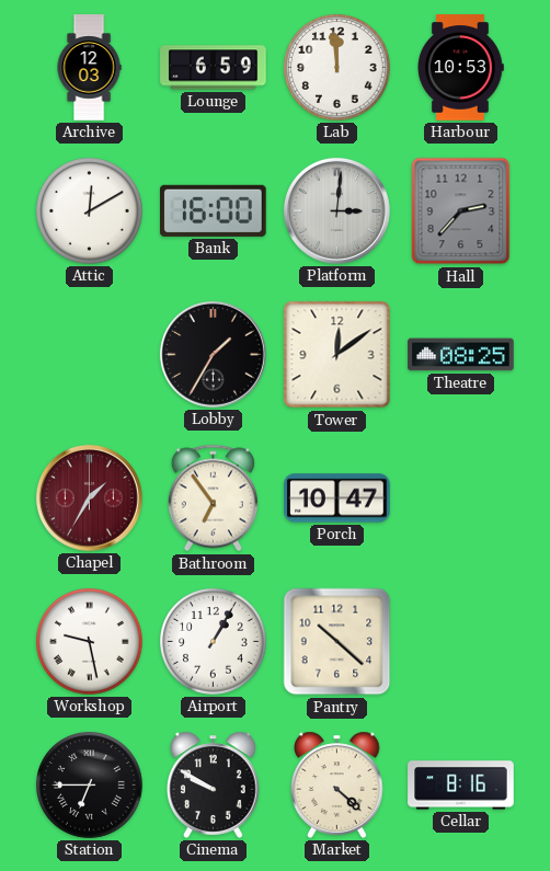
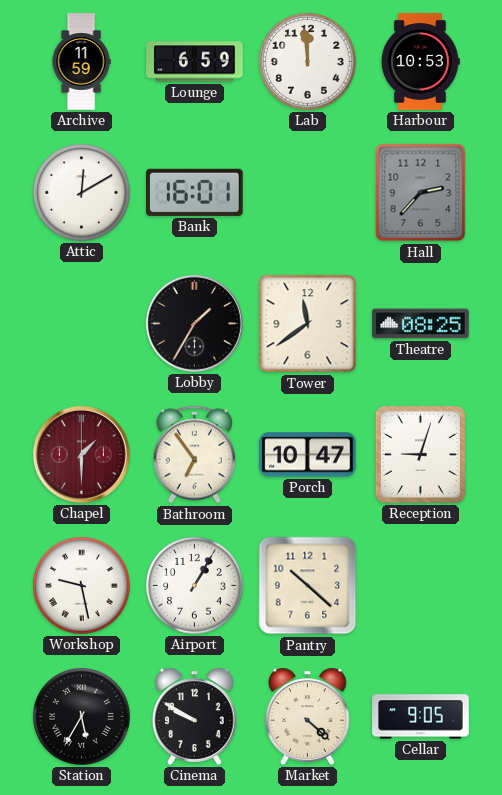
Archive: 12:03 -> 11:59
Bank: 16:00 -> 16:01
Platform: 3:01 -> none
Tower: 12:09 -> 11:39
Chapel: 1:35 -> 1:30
Reception: none -> 9:03
Station: 6:45 -> 5:35
Cellar: 8:16 -> 9:05
